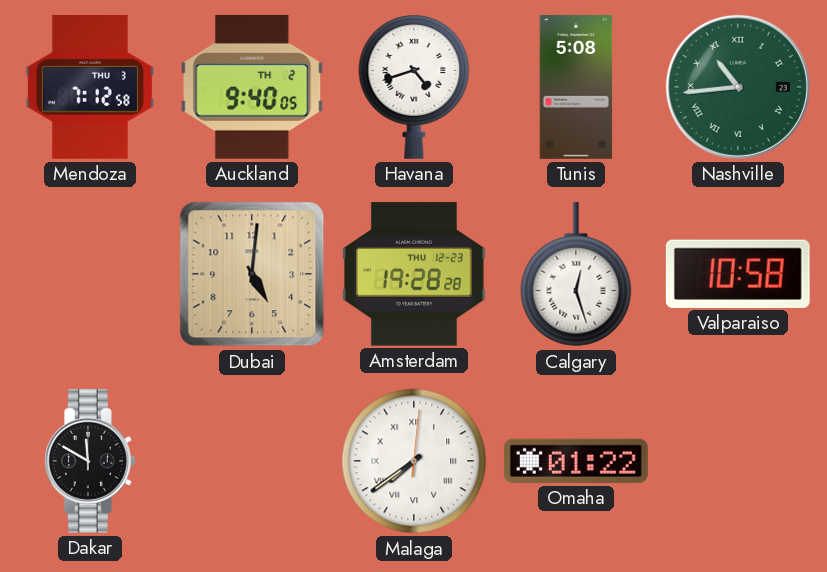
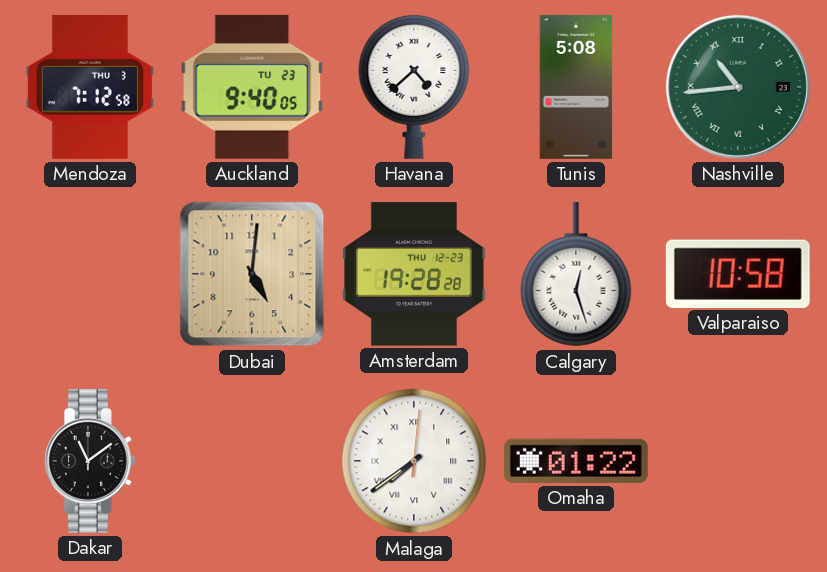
Auckland date: TH 2 -> TU 23
Havana: 4:42 -> 4:38
Dakar: 11:50 -> 11:09
